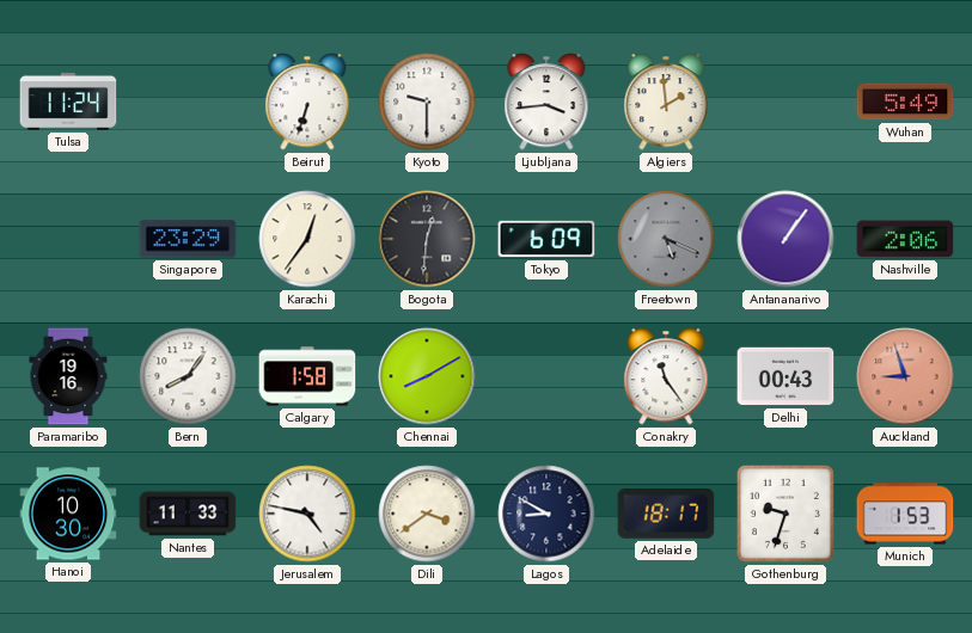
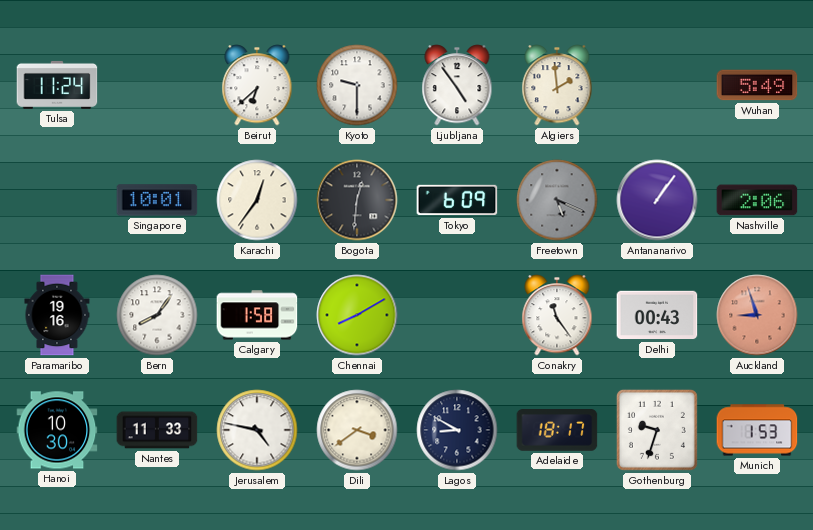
Beirut: 6:33 -> 6:38
Ljubljana: 3:44 -> 4:54
Singapore: 23:29 -> 10:01
